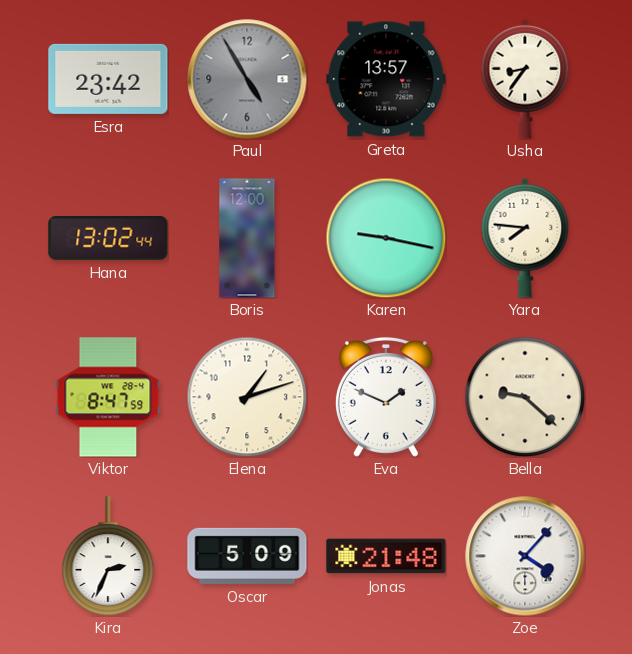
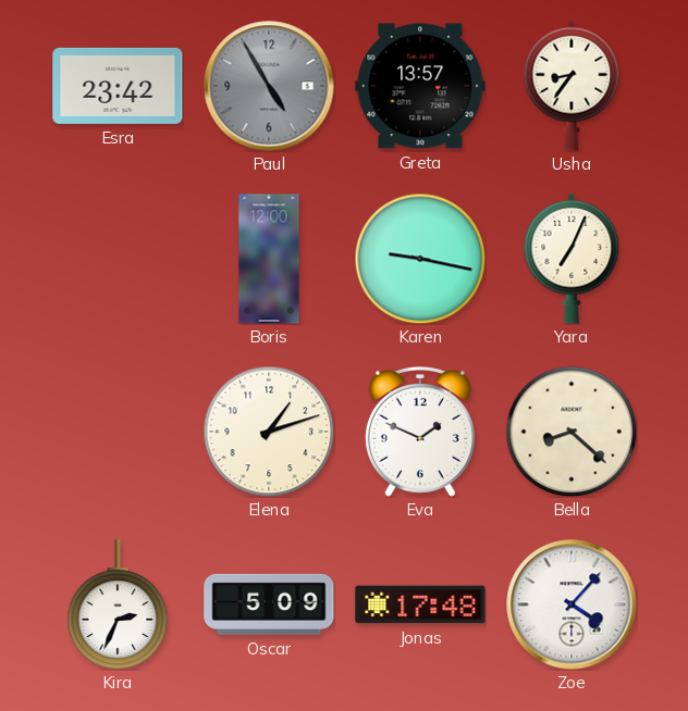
Hana: 13:02 -> none
Yara: 7:46 -> 7:04
Viktor: 8:47 -> none
Bella: 9:22 -> 8:22
Jonas: 21:48 -> 17:48
